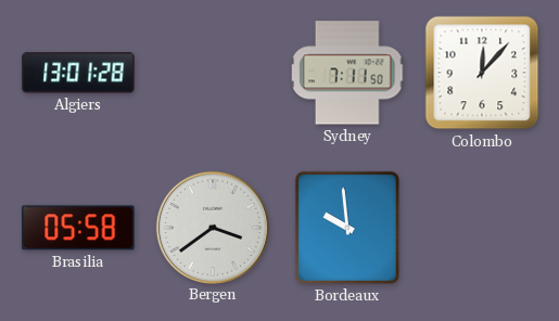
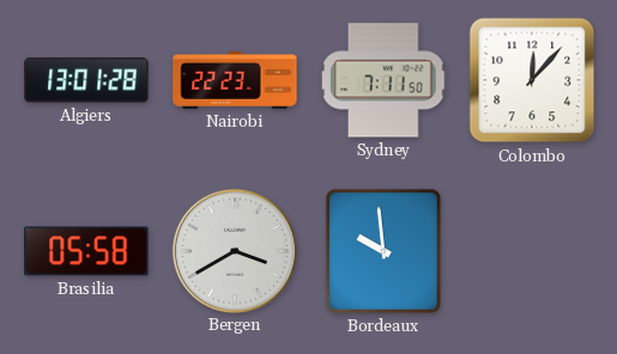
Nairobi: none -> 22:23
Bergen: 3:39 -> 3:40
